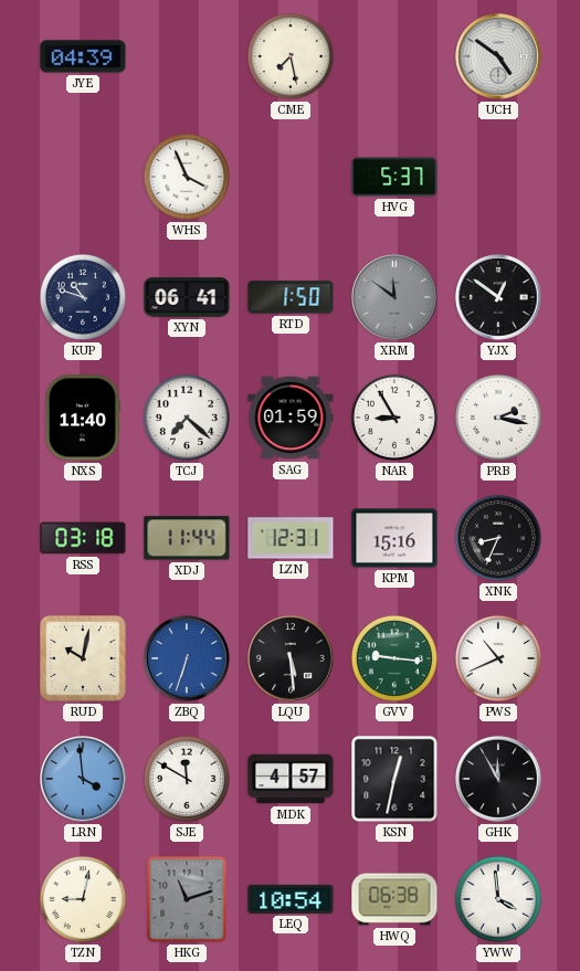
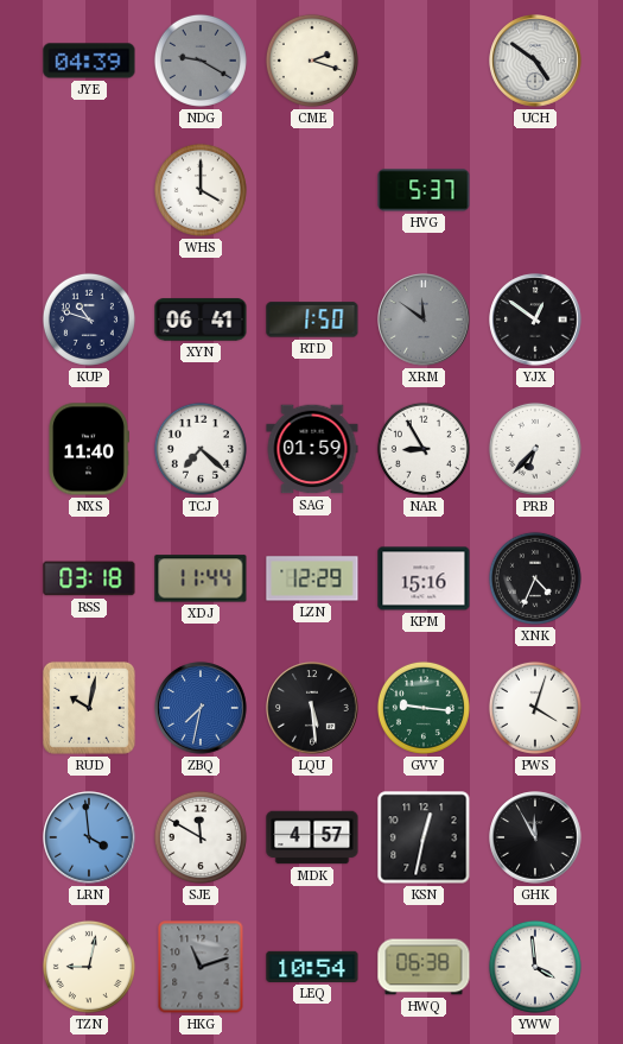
NDG: none -> 9:20
CME: 7:28 -> 2:18
WHS: 3:56 -> 4:00
PRB: 2:17 -> 6:37
LZN: 12:31 -> 12:29
XNK: 8:34 -> 4:34
ZBQ: 6:33 -> 7:32
PWS: 10:41 -> 4:03
